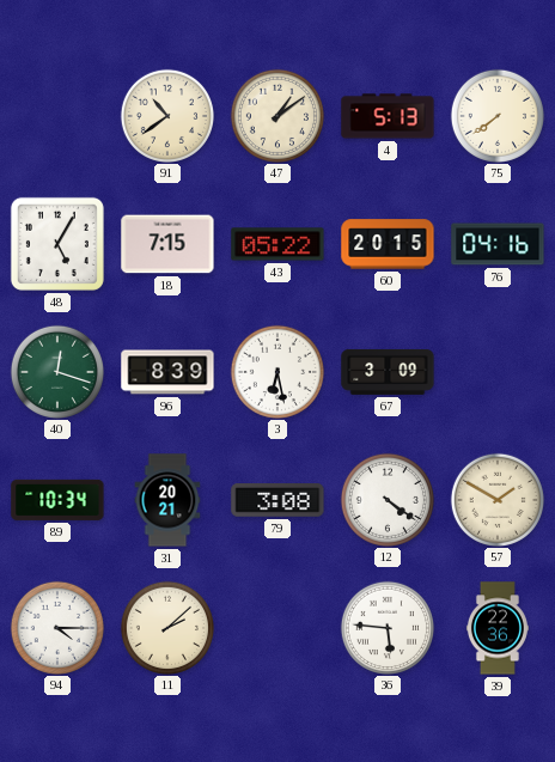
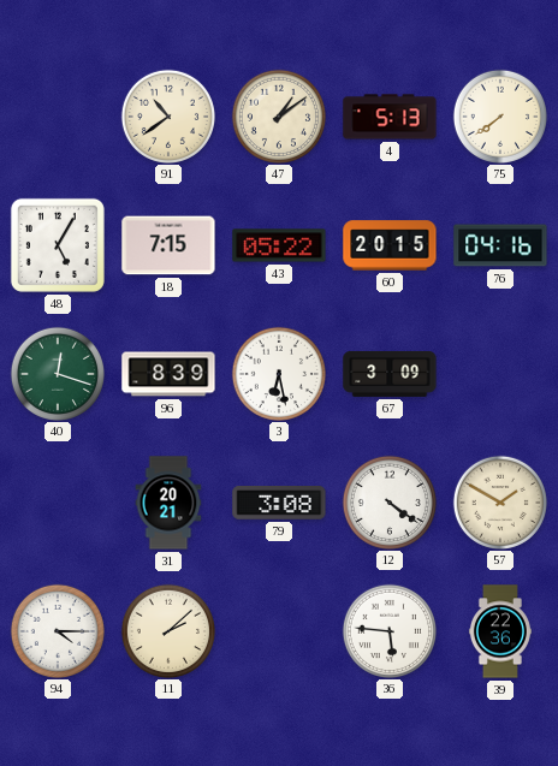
89: 10:34 -> none
